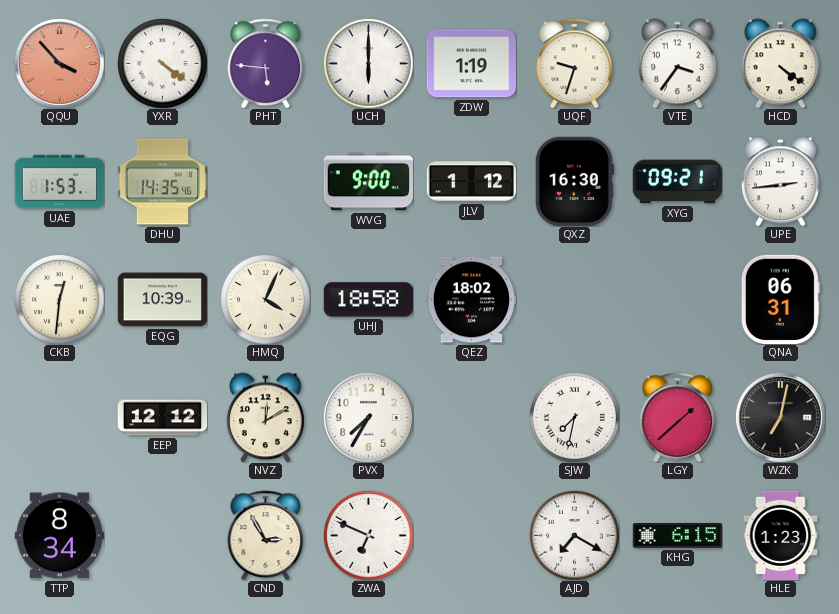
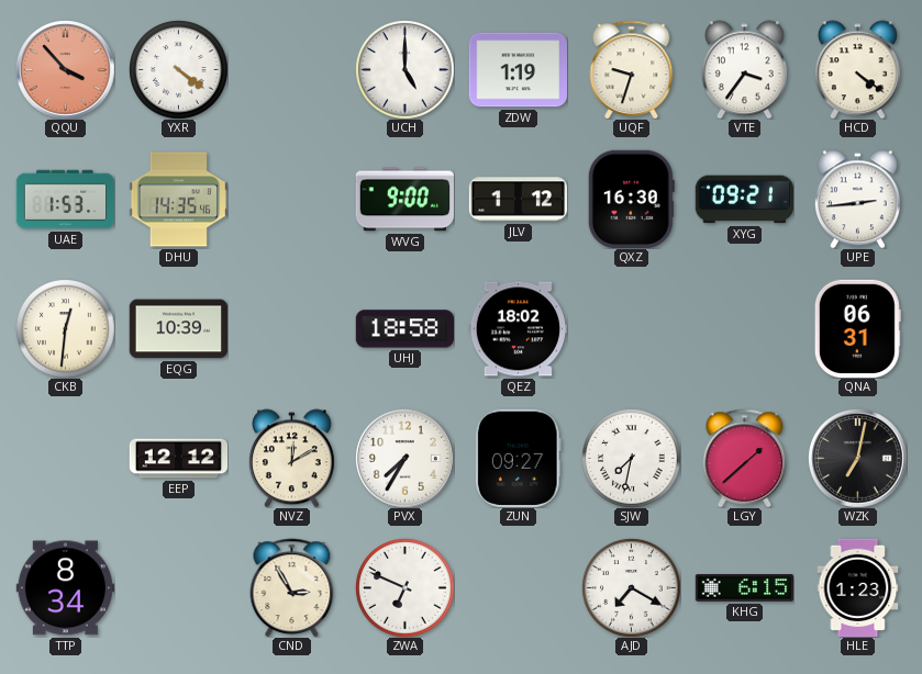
PHT: 5:46 -> none
UCH: 6:00 -> 5:00
HMQ: 4:04 -> none
ZUN: none -> 09:27
